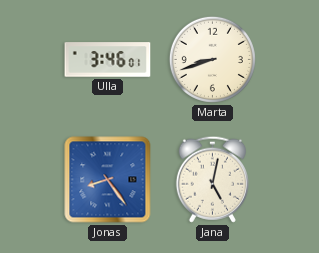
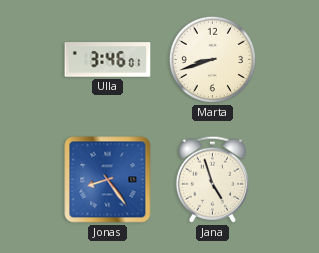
Jana: 5:02 -> 4:57
